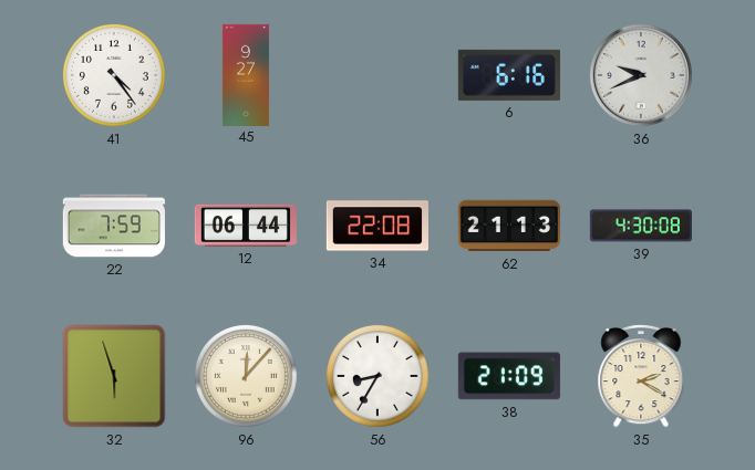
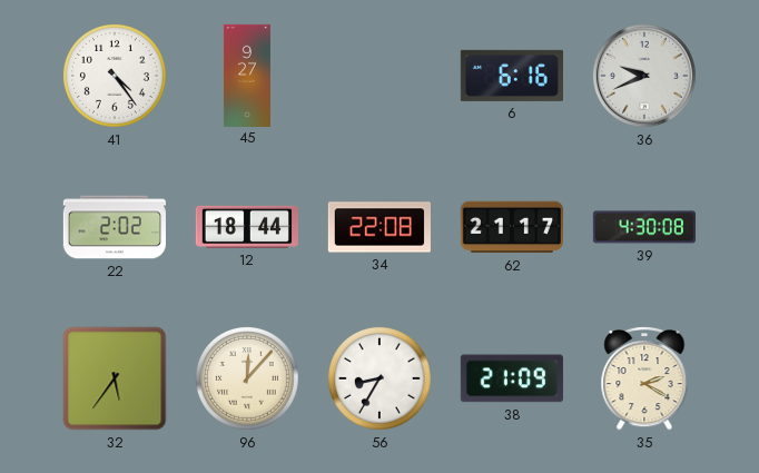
22: 7:59 -> 2:02
12: 06:44 -> 18:44
62: 21:13 -> 21:17
32: 5:57 -> 5:36
